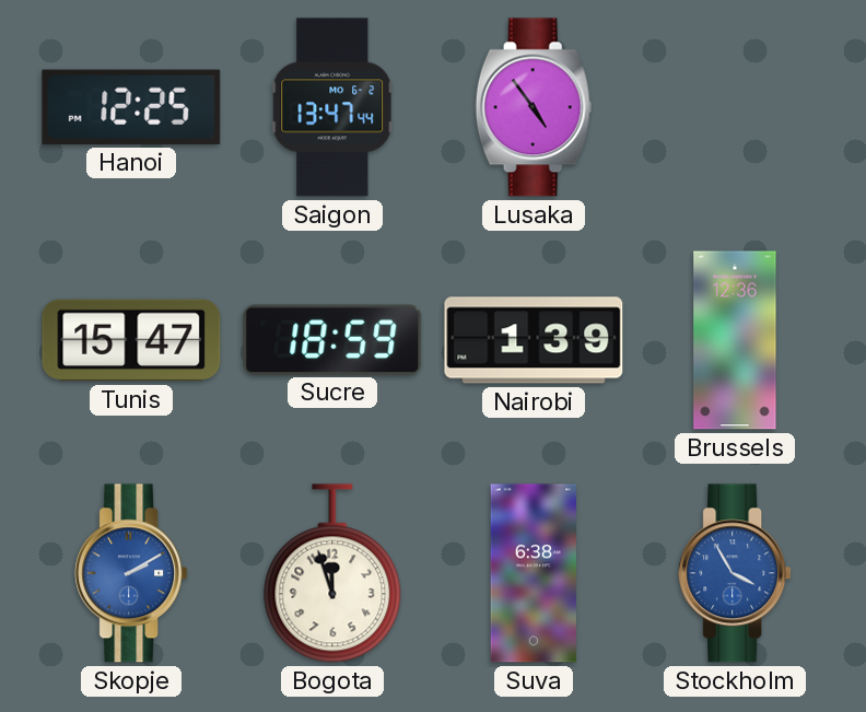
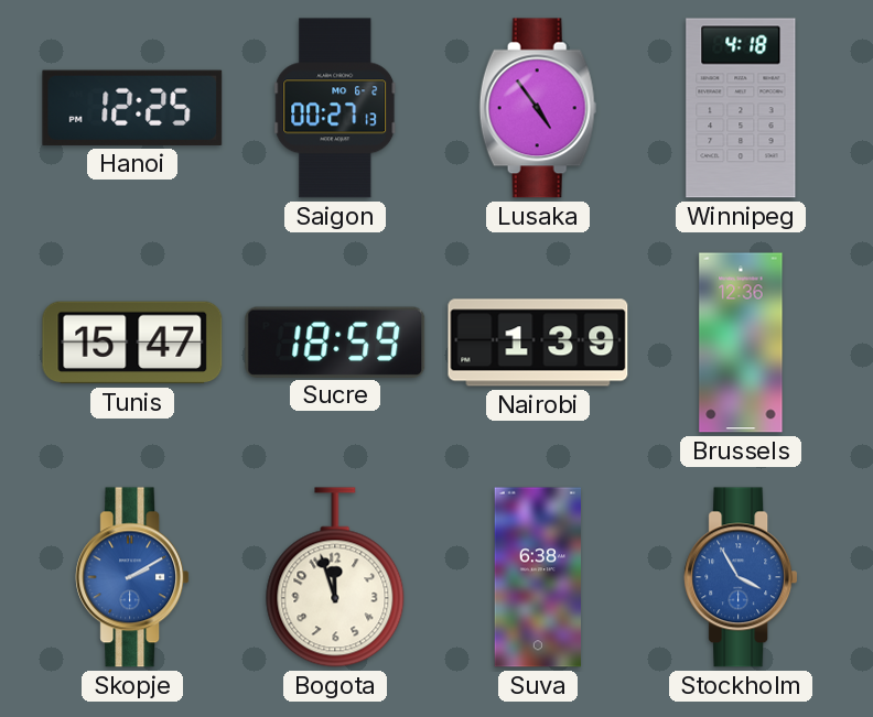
Saigon: 13:47 -> 00:27
Winnipeg: none -> 4:18
